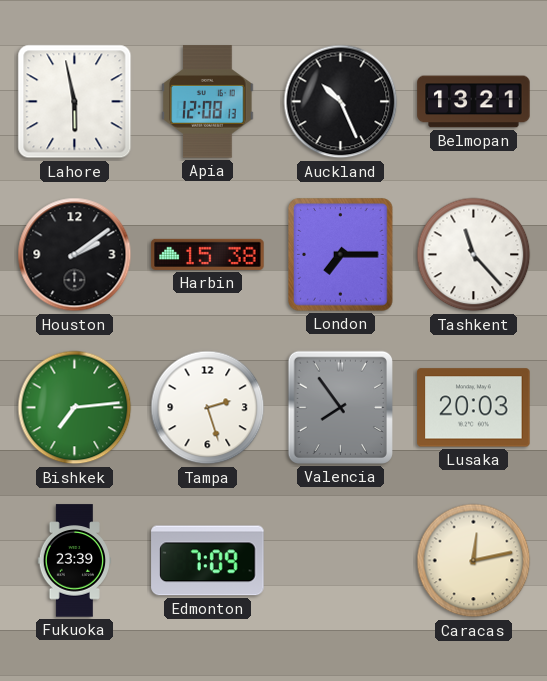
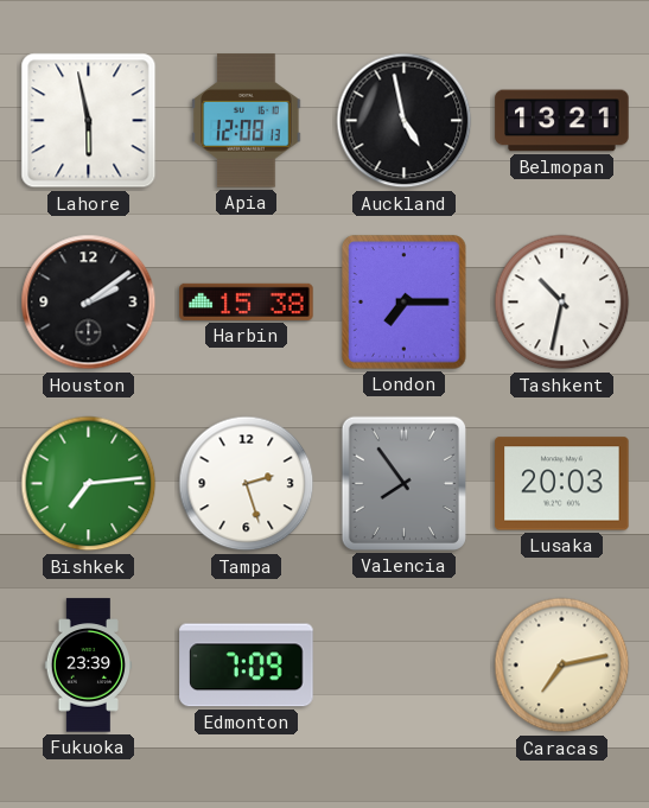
Auckland: 10:26 -> 4:58
Tashkent: 11:23 -> 10:32
Caracas: 12:13 -> 7:13
